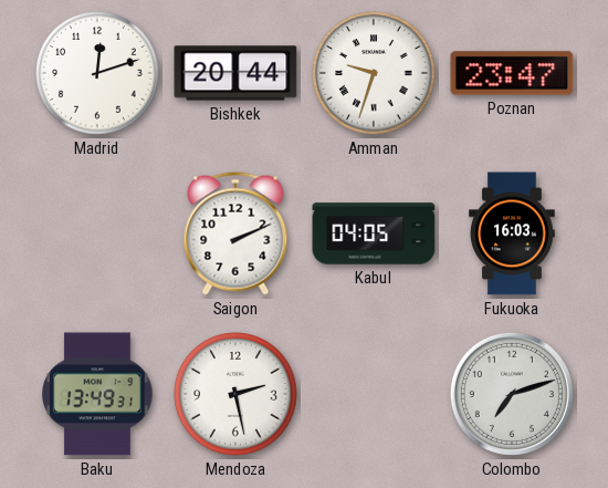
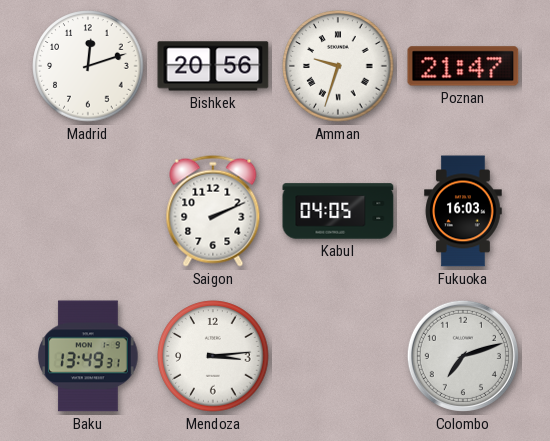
Bishkek: 20:44 -> 20:56
Poznan: 23:47 -> 21:47
Mendoza: 2:28 -> 3:14
